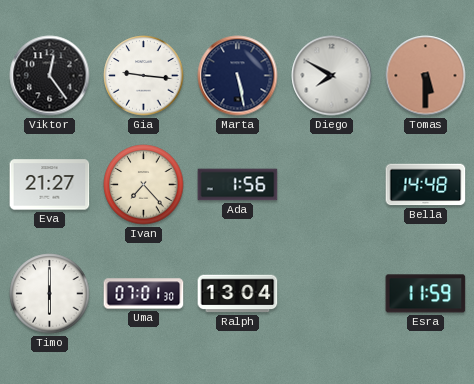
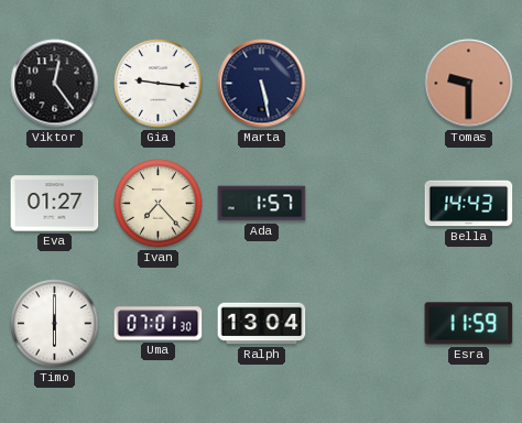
Diego: 7:50 -> none
Tomas: 5:30 -> 9:30
Eva: 21:27 -> 01:27
Ada: 1:56 -> 1:57
Bella: 14:48 -> 14:43
